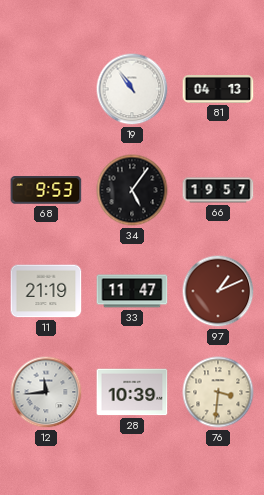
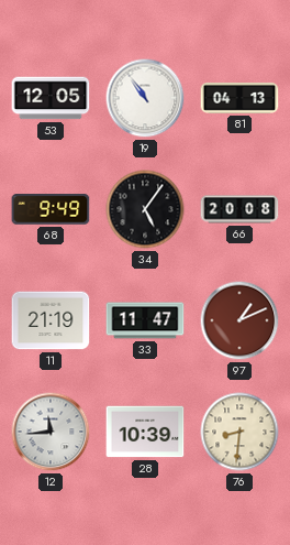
53: none -> 12:05
68: 9:53 -> 9:49
66: 19:57 -> 20:08
76: 3:31 -> 8:31
